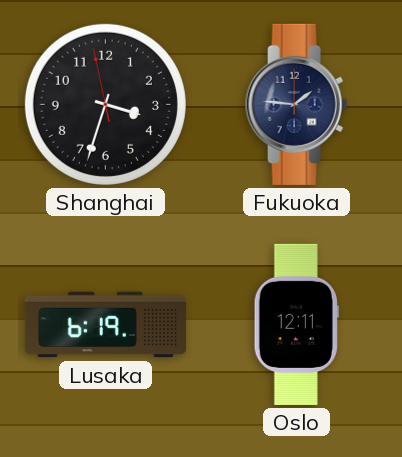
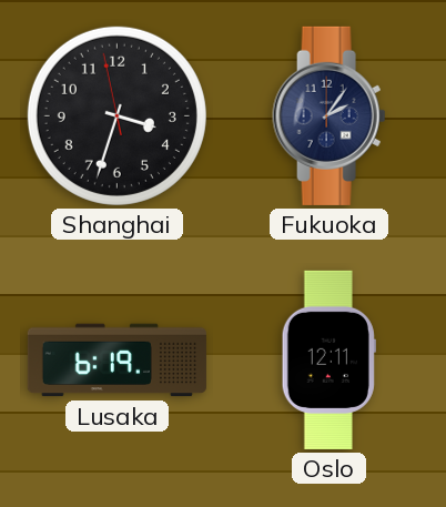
Fukuoka: 1:46 -> 2:06
